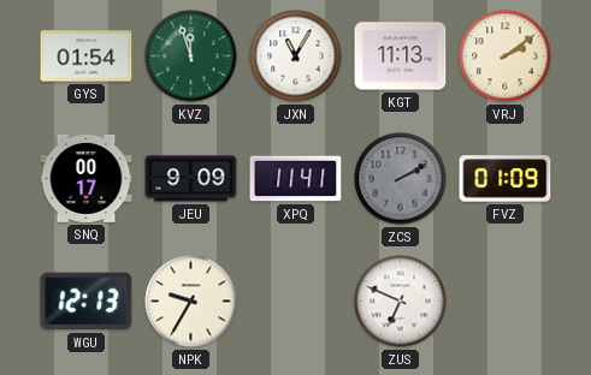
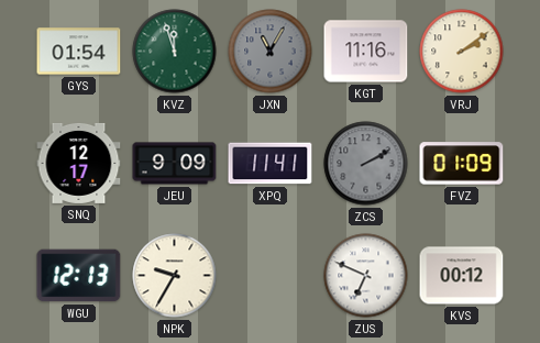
JXN dial: white -> grey
KGT: 11:13 -> 11:16
SNQ: 00:17 -> 12:17
KVS: none -> 00:12
